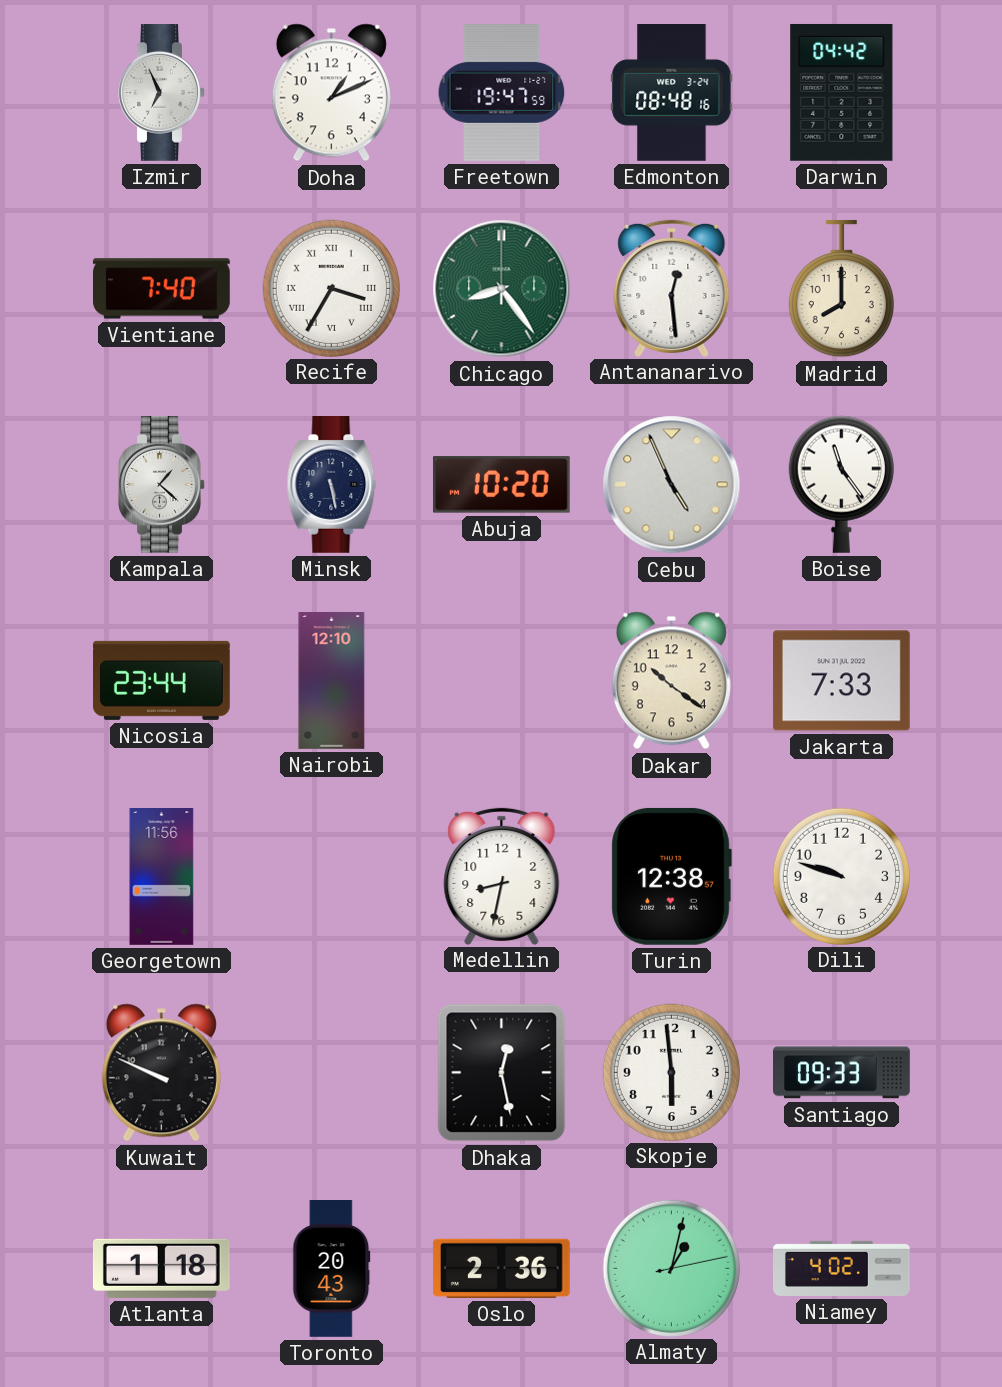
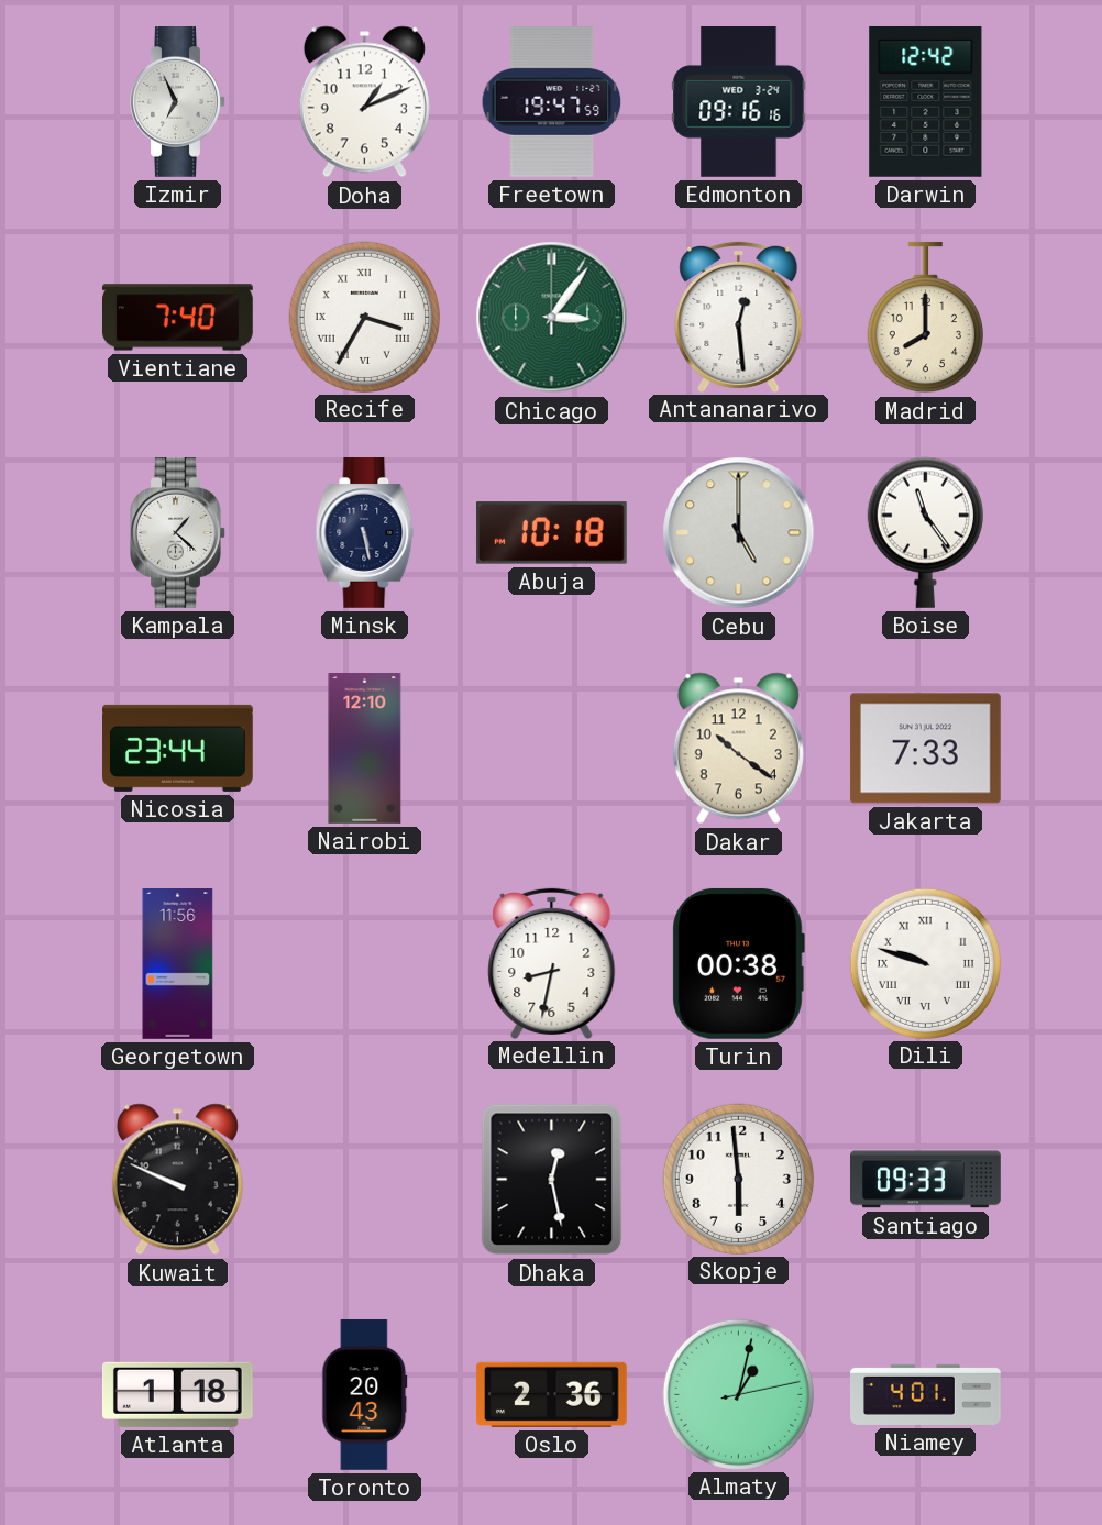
Edmonton: 08:48 -> 09:16
Darwin: 04:42 -> 12:42
Chicago: 8:24 -> 3:06
Abuja: 10:20 -> 10:18
Cebu: 4:56 -> 5:00
Turin: 12:38 -> 00:38
Dili numerals: Arabic -> Roman
Niamey: 4:02 -> 4:01
